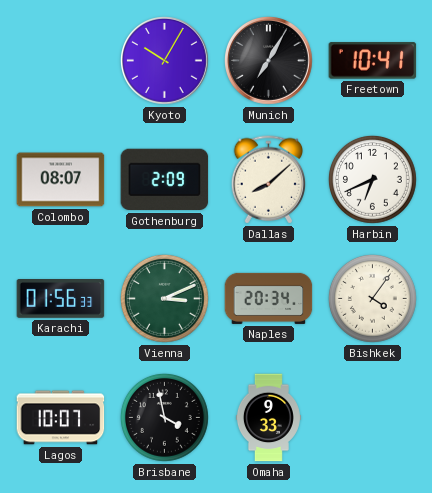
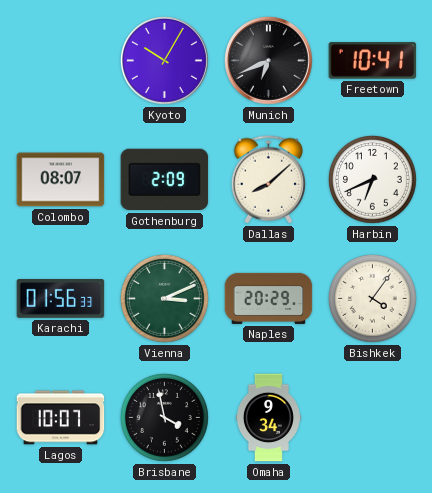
Munich: 7:05 -> 6:41
Naples: 20:34 -> 20:29
Omaha: 9:33 -> 9:34
